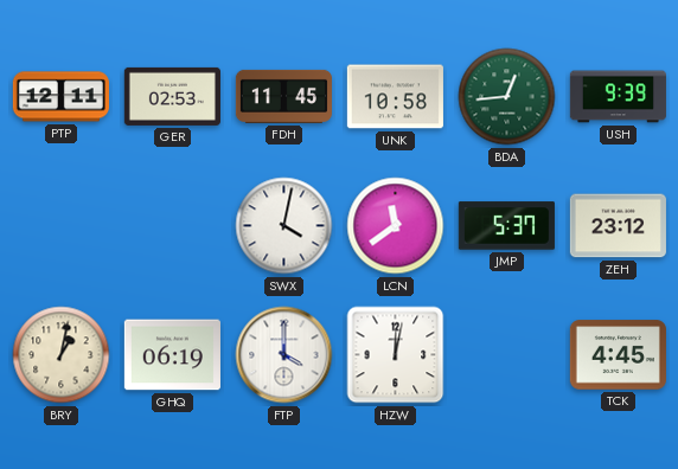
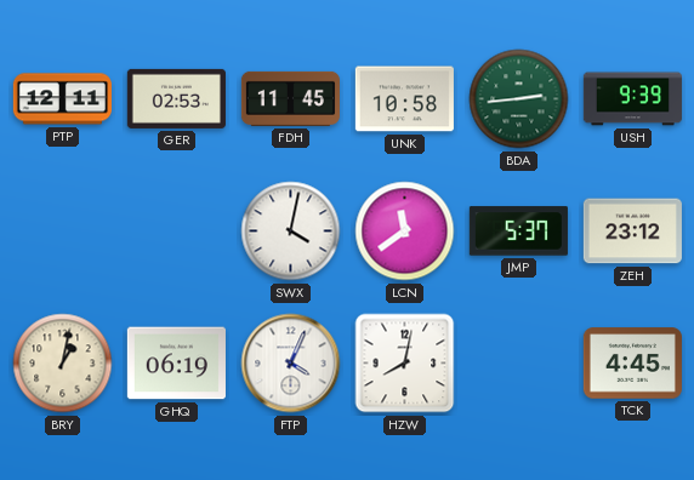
BDA: 12:44 -> 2:44
FTP: 4:00 -> 4:04
HZW: 12:02 -> 8:02
